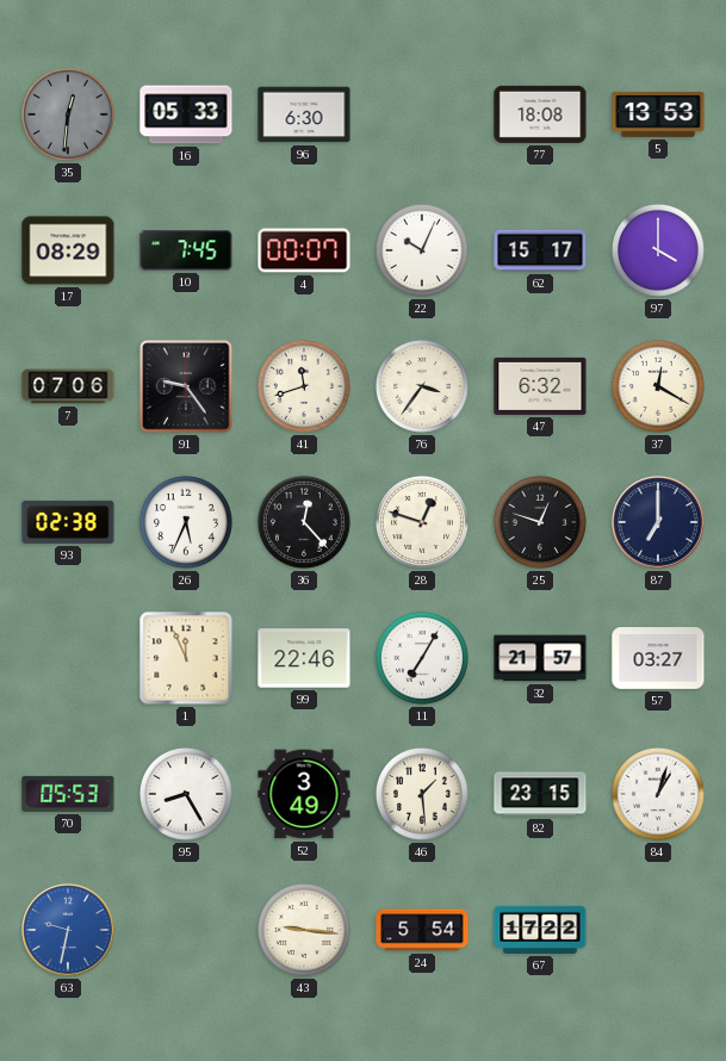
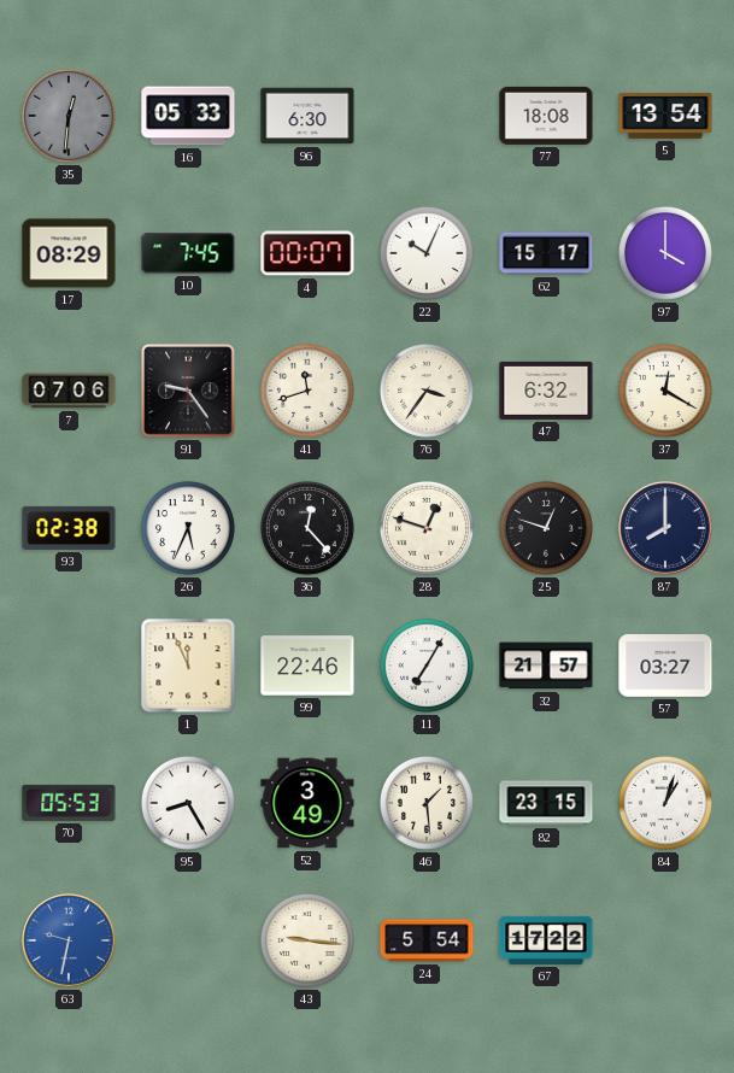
5: 13:53 -> 13:54
87: 7:00 -> 8:00
